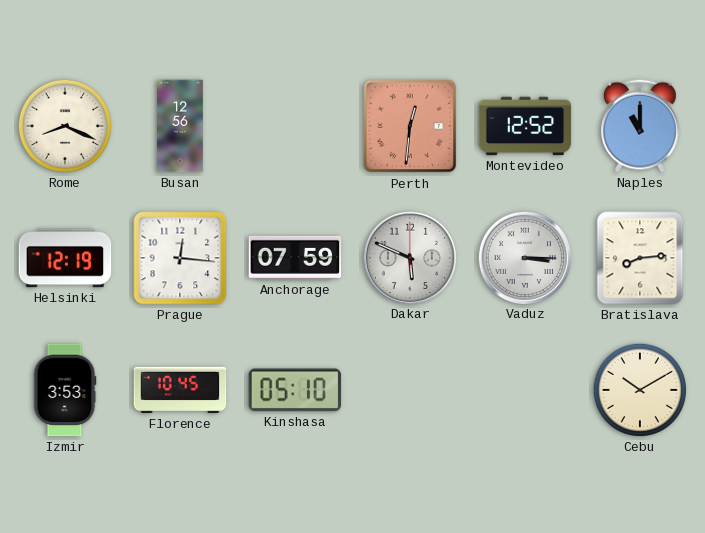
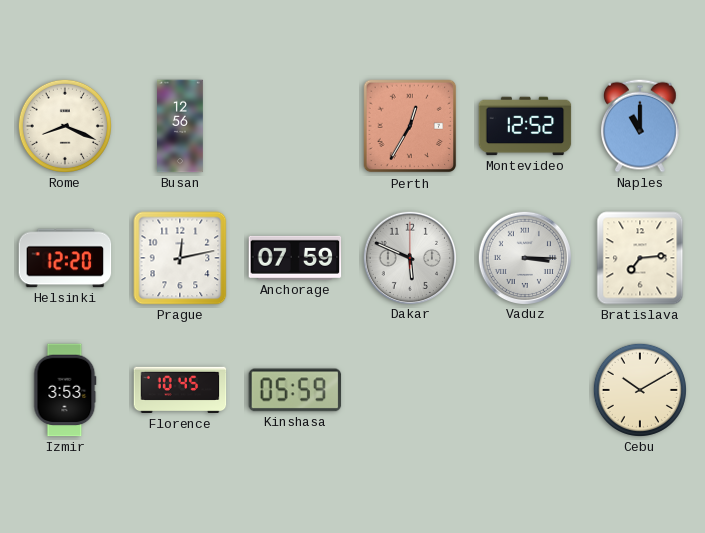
Perth: 12:31 -> 12:35
Helsinki: 12:19 -> 12:20
Prague: 12:16 -> 12:13
Bratislava: 8:14 -> 7:14
Kinshasa: 05:10 -> 05:59
